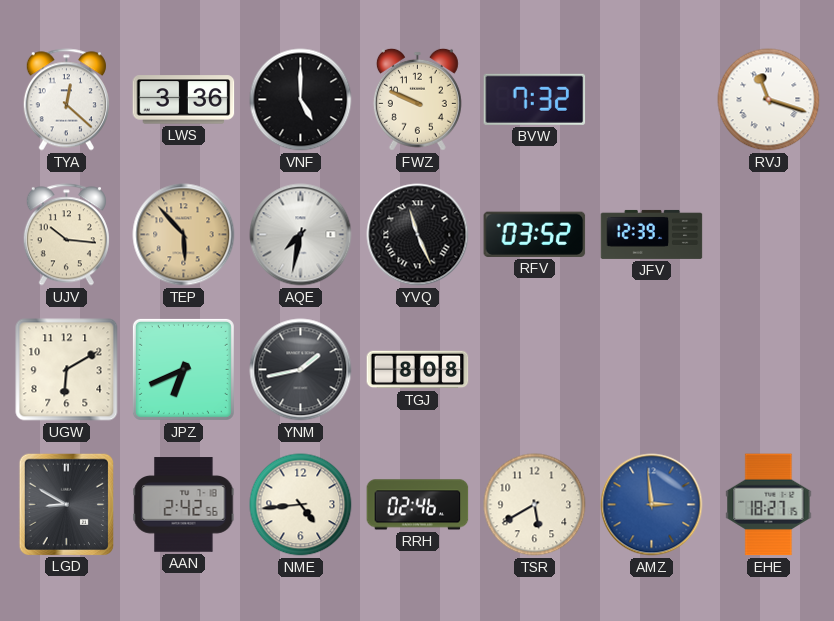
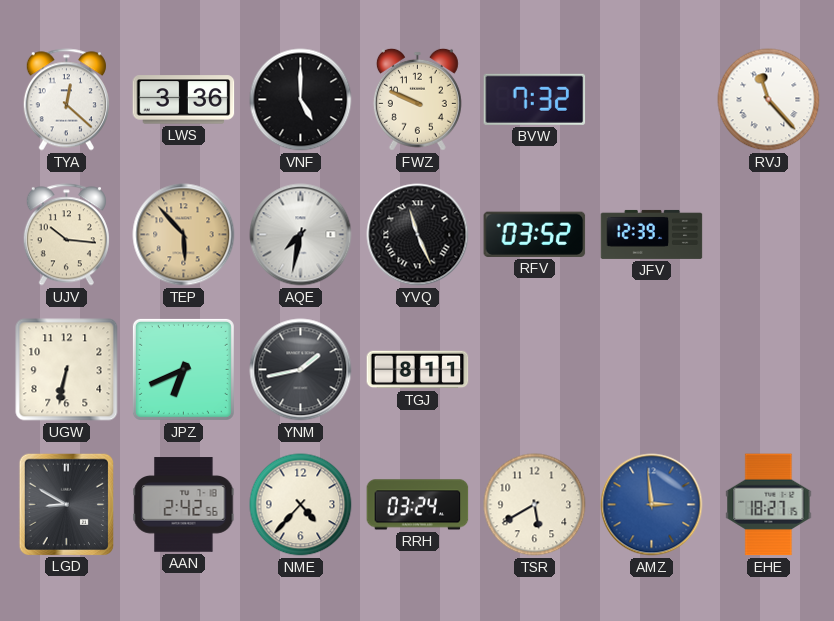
RVJ: 11:18 -> 11:23
UGW: 6:10 -> 6:32
TGJ: 8:08 -> 8:11
NME: 4:44 -> 4:37
RRH: 02:46 -> 03:24
